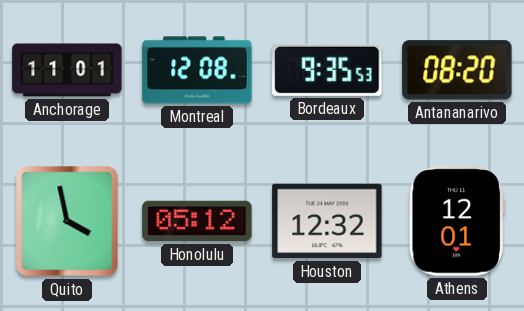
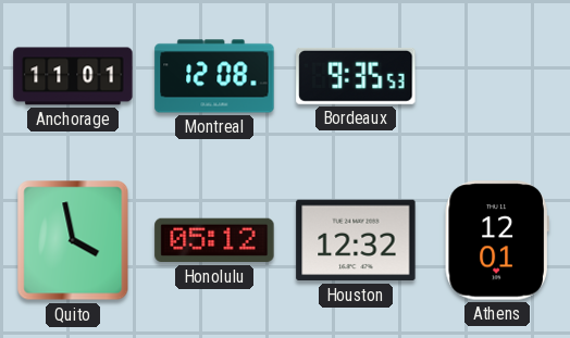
Antananarivo: 08:20 -> none
